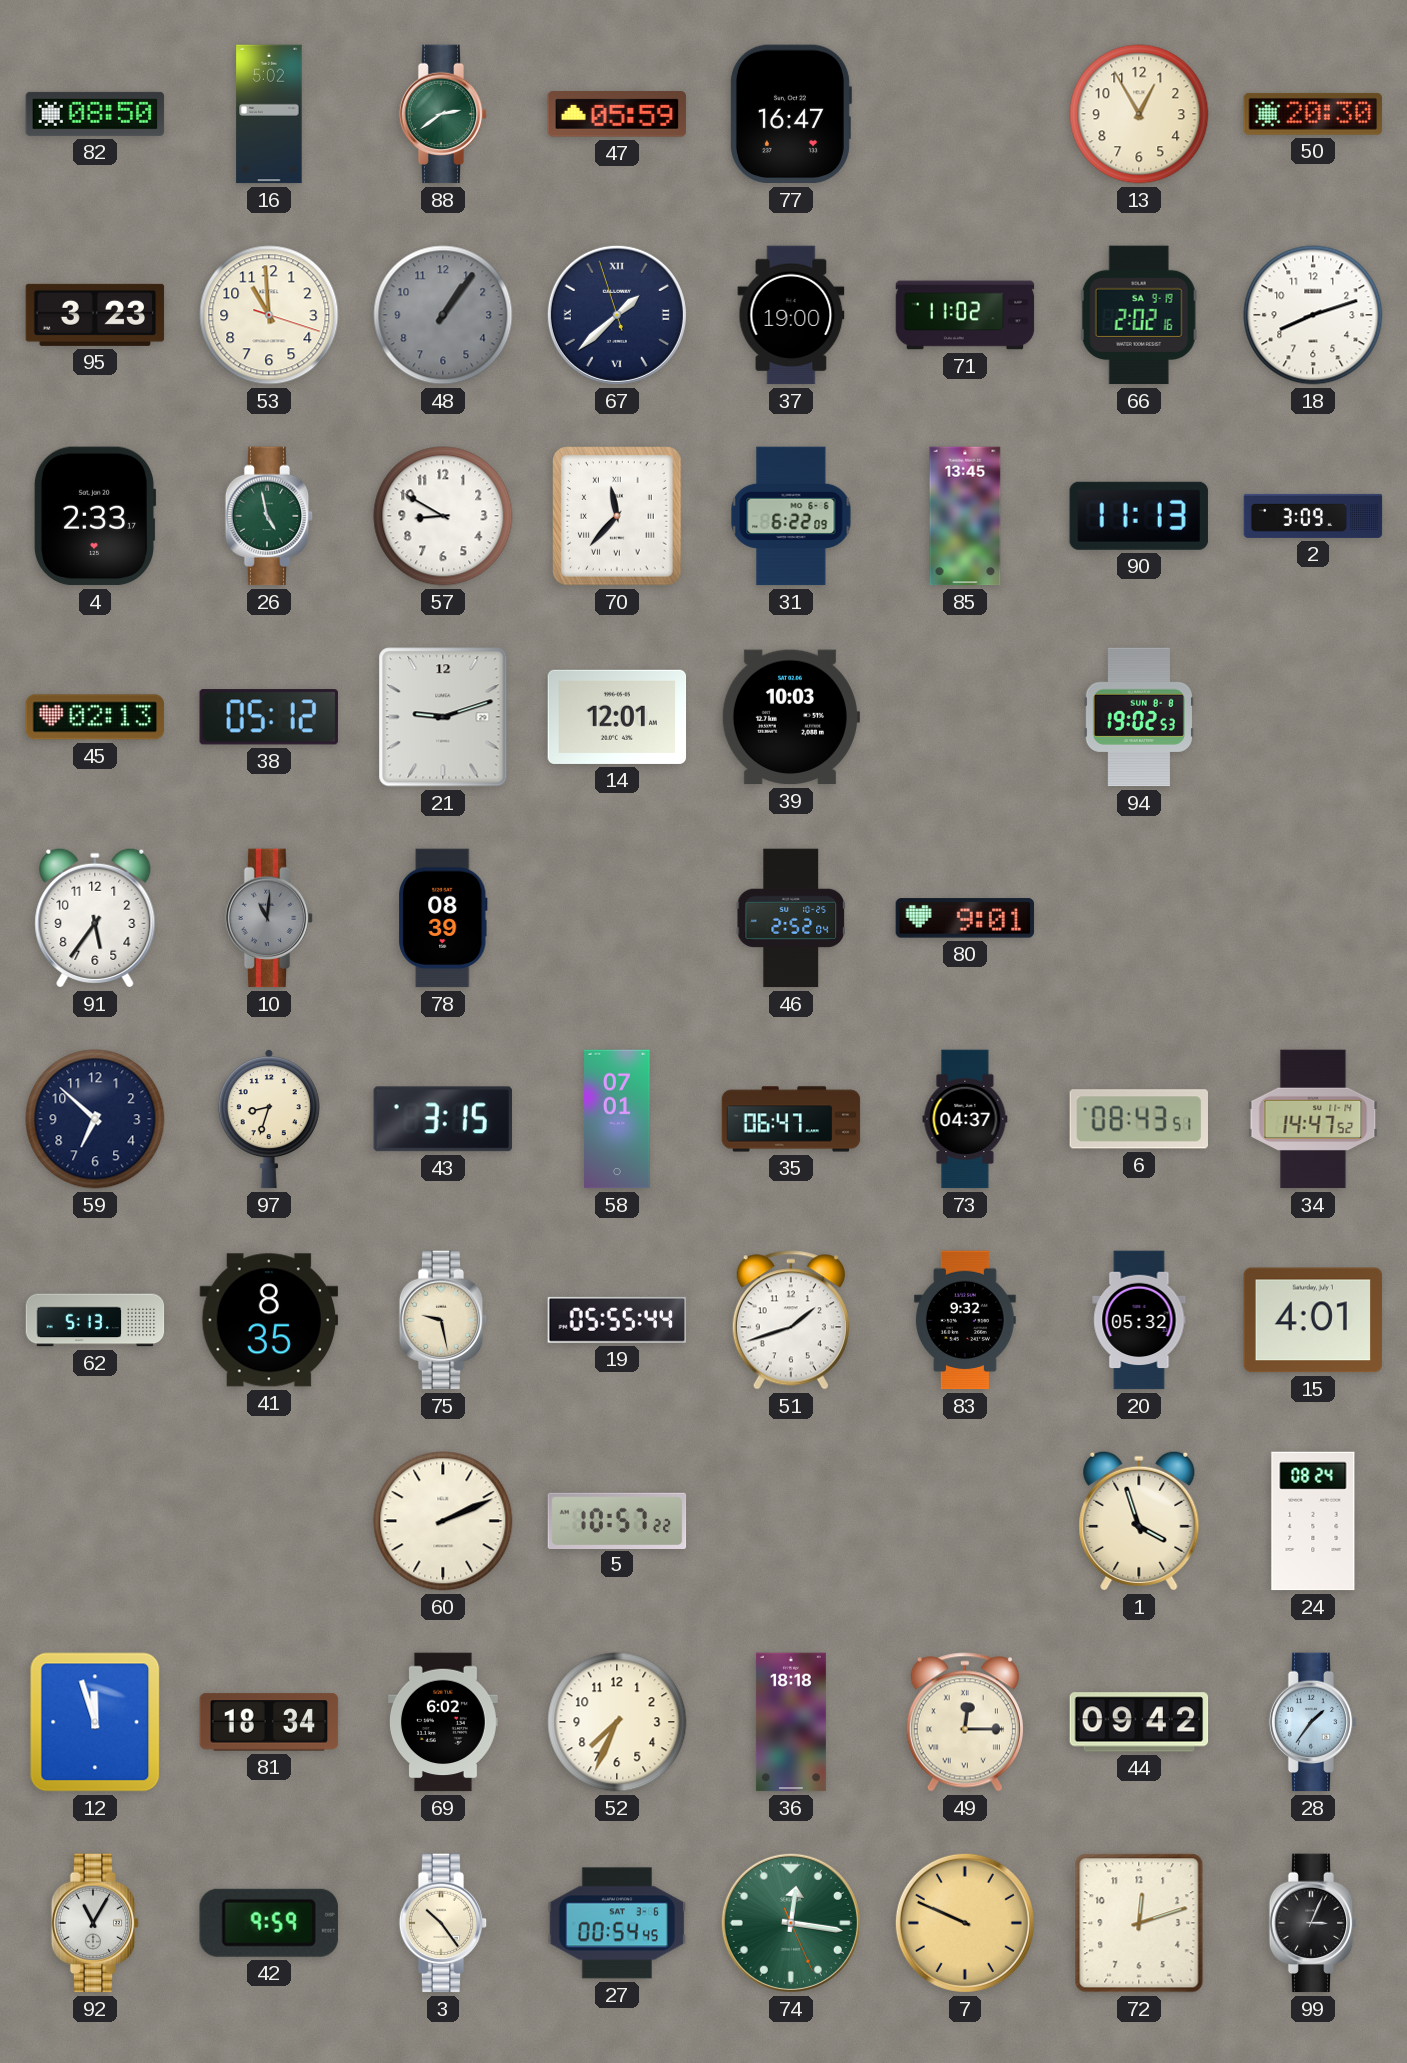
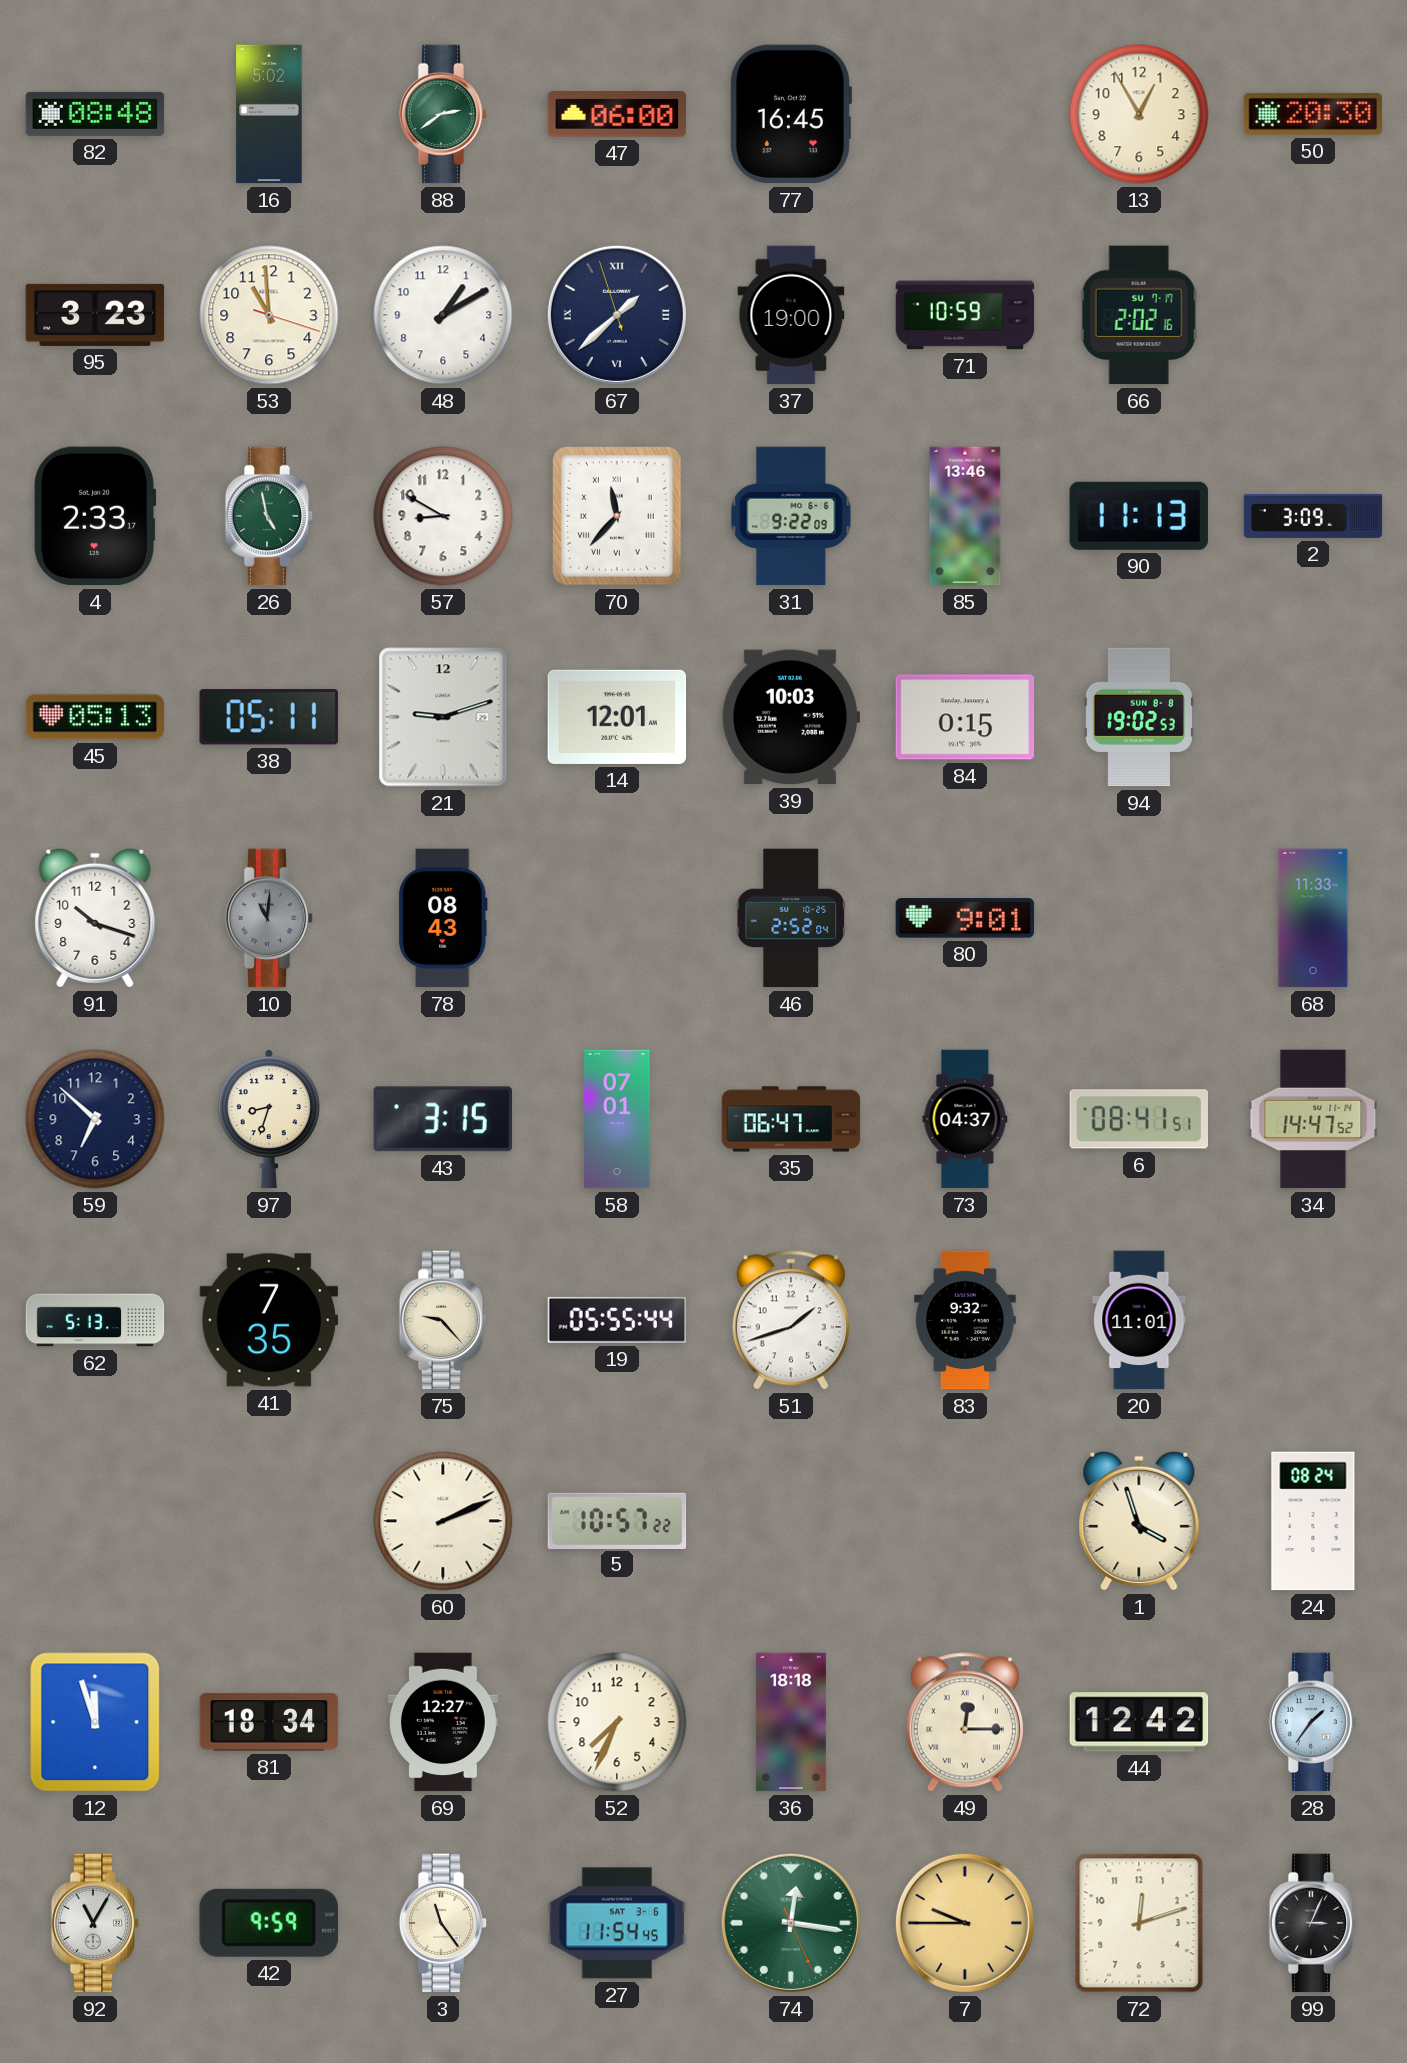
82: 08:50 -> 08:48
47: 05:59 -> 06:00
77: 16:47 -> 16:45
48: 1:06 -> 1:10
48 dial: grey -> white
71: 11:02 -> 10:59
66 date: SA 9-19 -> SU 7-17
18: 8:12 -> none
31: 6:22 -> 9:22
85: 13:45 -> 13:46
45: 02:13 -> 05:13
38: 05:12 -> 05:11
84: none -> 0:15
91: 5:36 -> 10:18
78: 08:39 -> 08:43
68: none -> 11:33
6: 08:43 -> 08:41
41: 8:35 -> 7:35
75: 9:28 -> 9:23
20: 05:32 -> 11:01
15: 4:01 -> none
69: 6:02 -> 12:27
44: 09:42 -> 12:42
3: 10:24 -> 11:24
27: 00:54 -> 11:54
7: 9:49 -> 9:45
